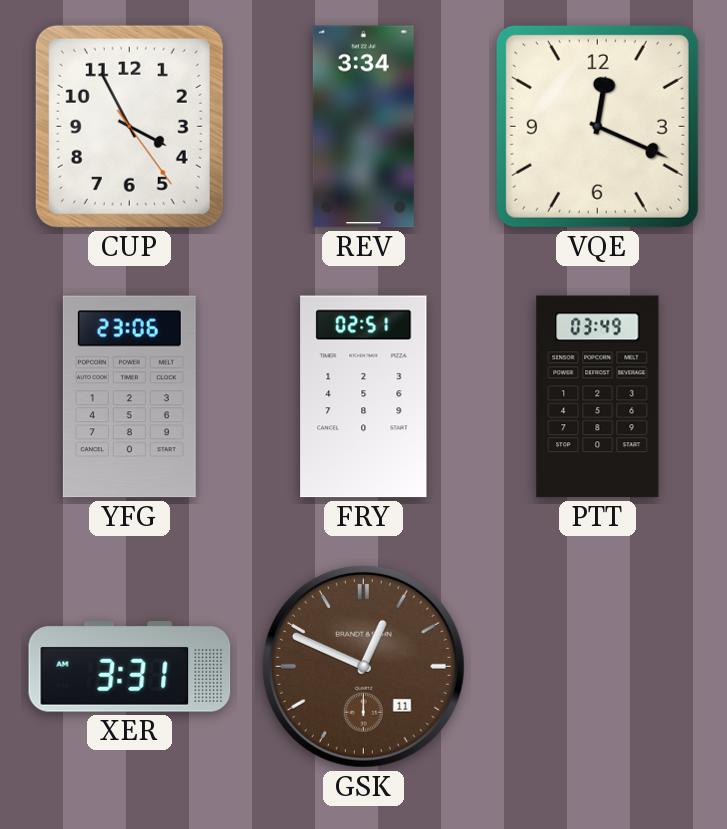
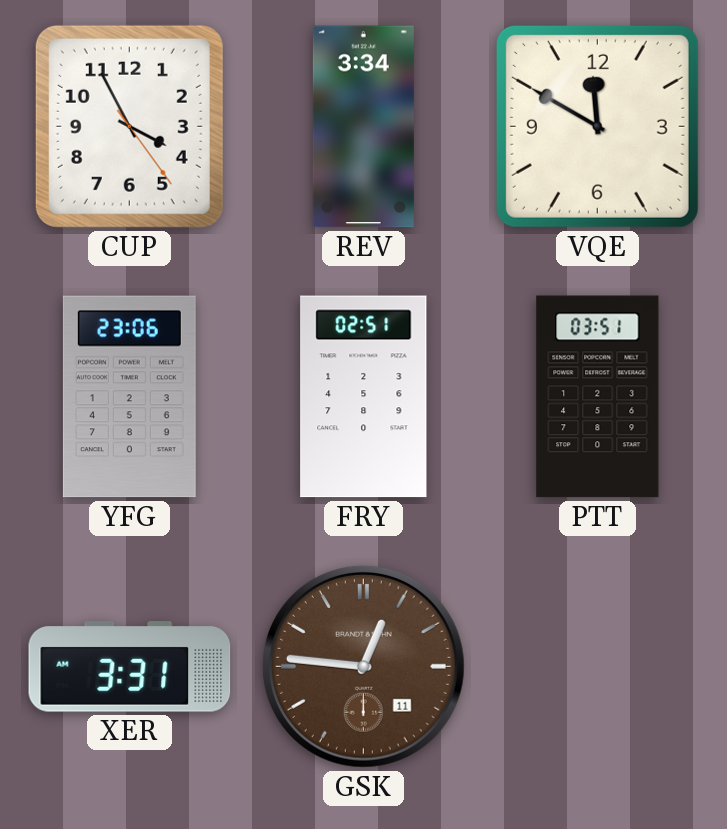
VQE: 12:19 -> 11:50
PTT: 03:49 -> 03:51
GSK: 12:49 -> 12:46
